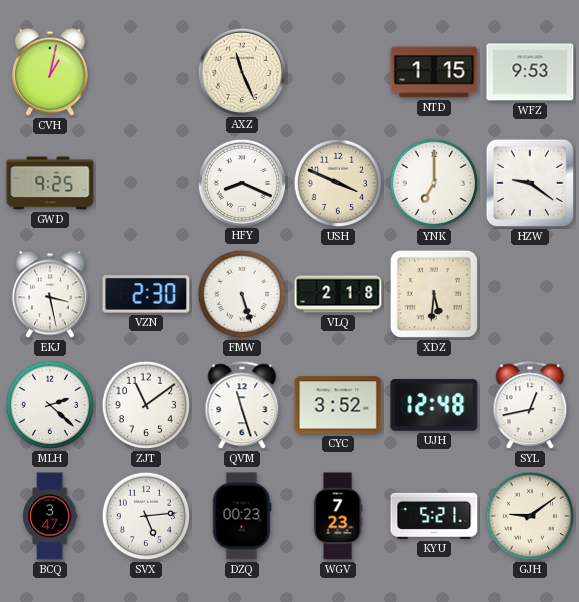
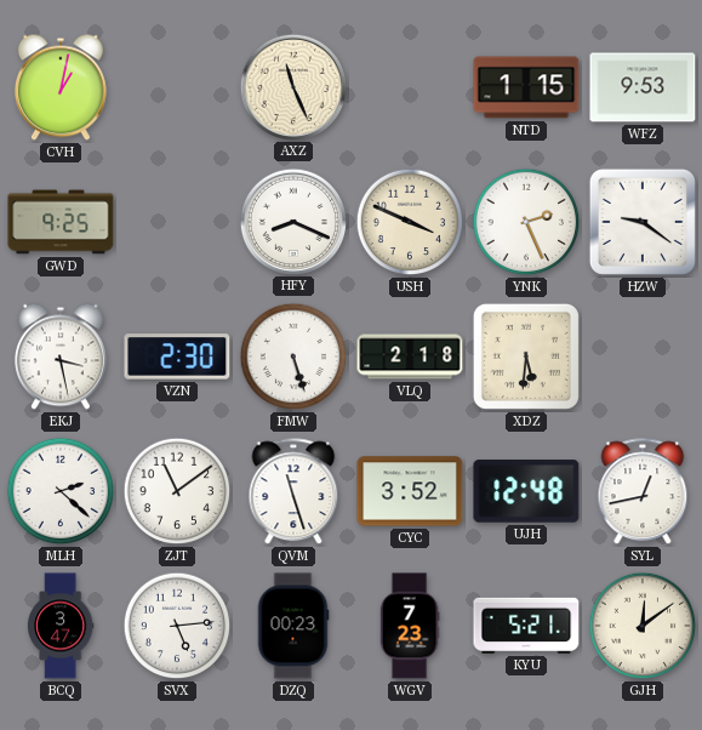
YNK: 7:00 -> 2:26
GJH: 9:09 -> 12:09
